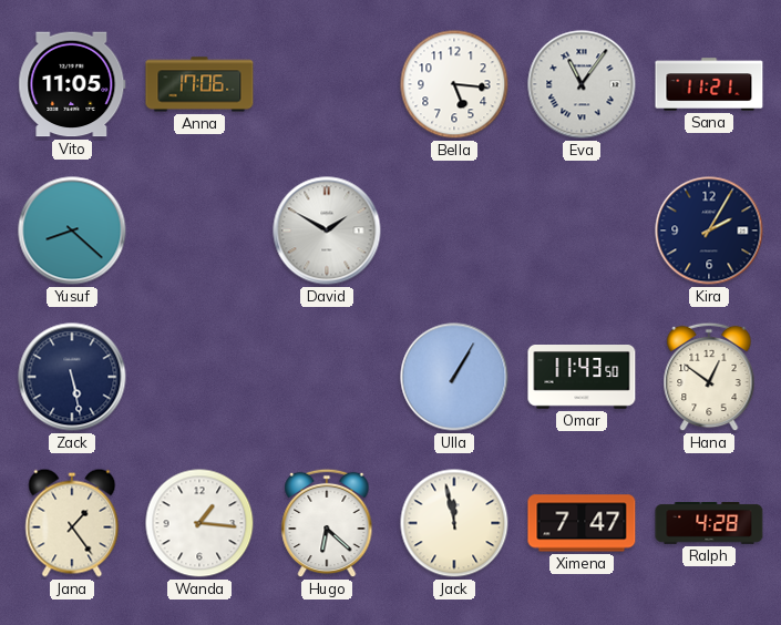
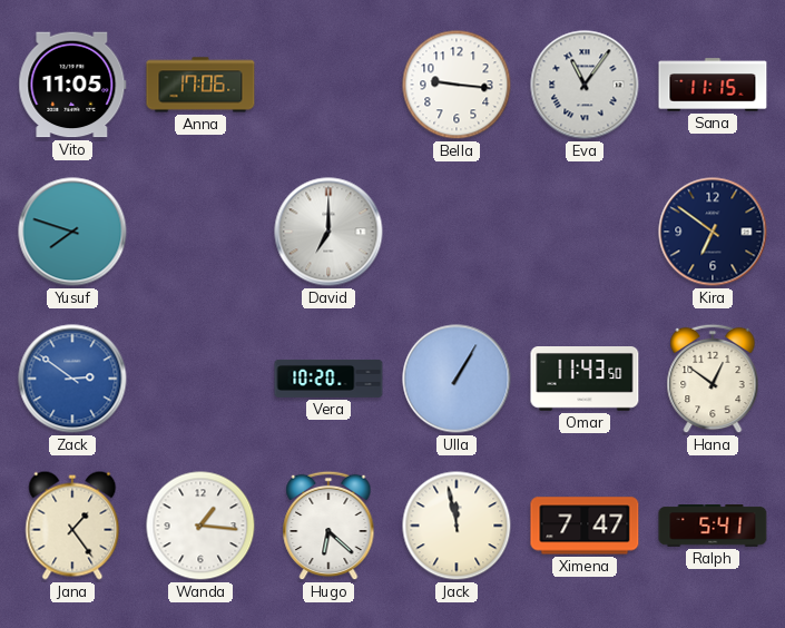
Bella: 5:16 -> 9:16
Sana: 11:21 -> 11:15
Yusuf: 8:22 -> 7:48
David: 1:50 -> 7:00
Kira: 2:05 -> 6:51
Zack: 5:28 -> 2:51
Zack dial: navy -> blue
Vera: none -> 10:20
Ralph: 4:28 -> 5:41
